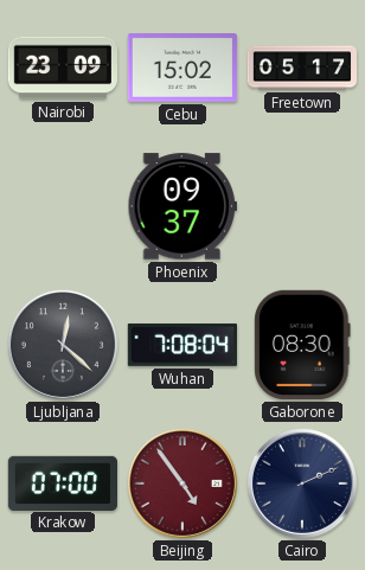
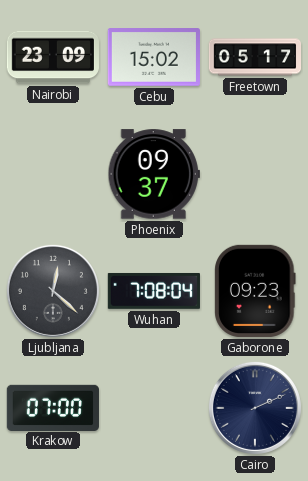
Gaborone: 08:30 -> 09:23
Beijing: 4:54 -> none
